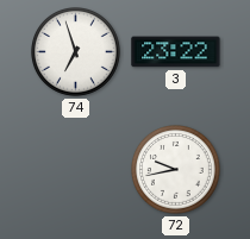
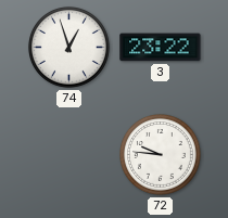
74: 6:57 -> 12:57
72: 9:43 -> 9:46
